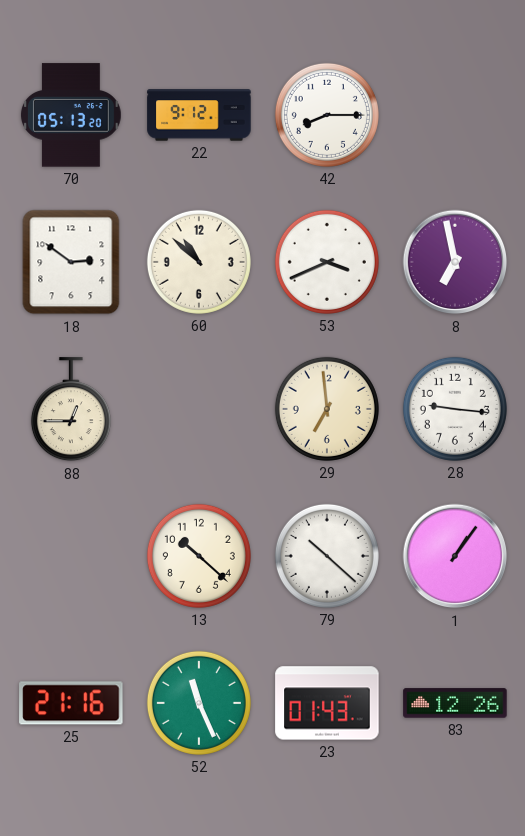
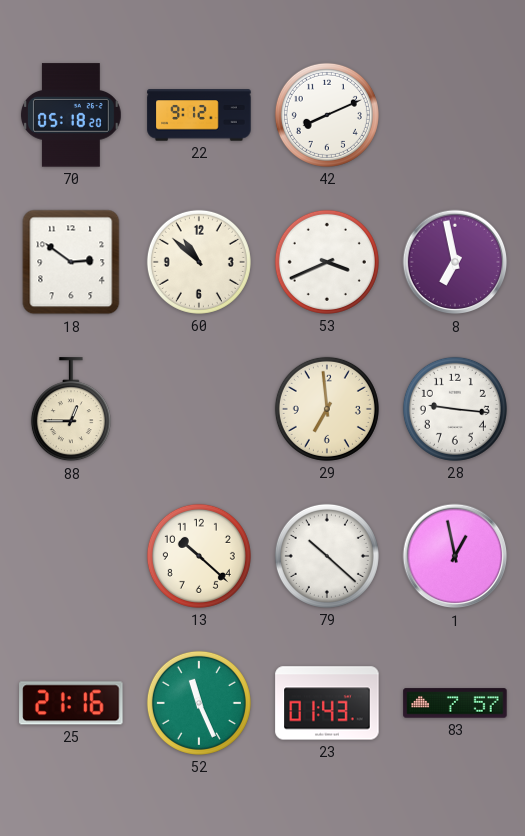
70: 05:13 -> 05:18
42: 8:15 -> 8:11
1: 1:06 -> 12:58
83: 12:26 -> 7:57
